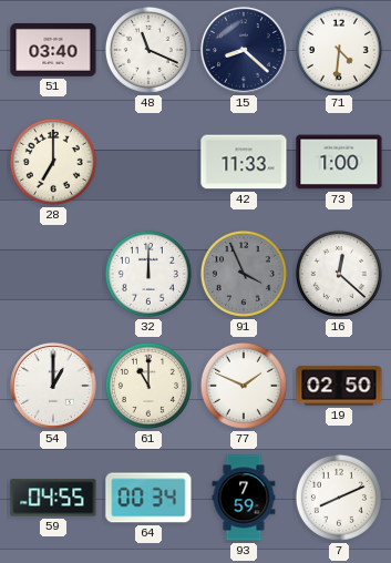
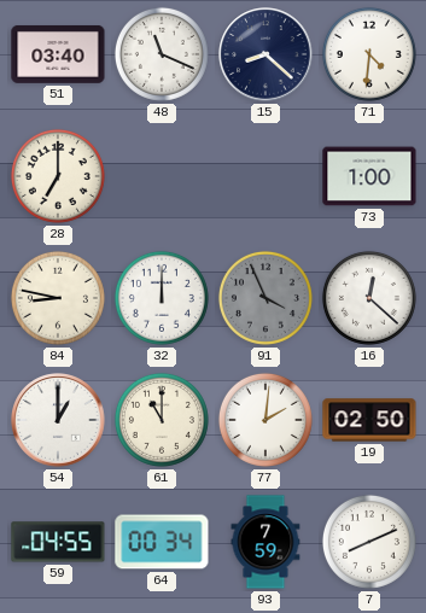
42: 11:33 -> none
84: none -> 8:47
77: 1:49 -> 2:01
